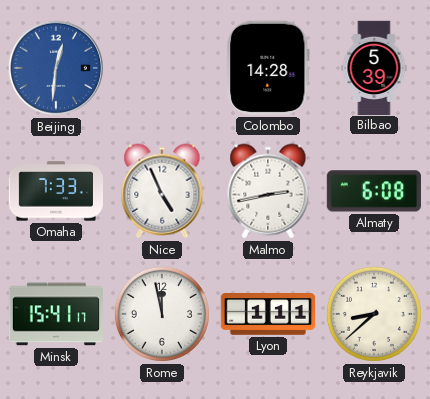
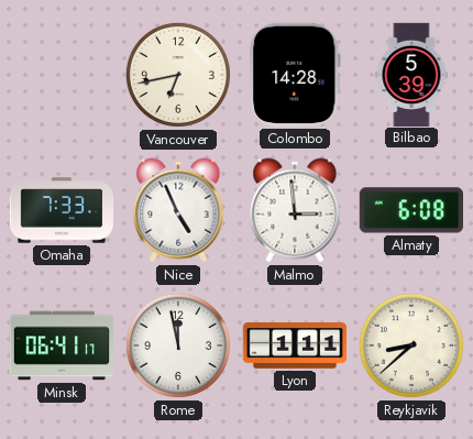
Beijing: 12:31 -> none
Vancouver: none -> 6:43
Malmo: 2:43 -> 2:59
Minsk: 15:41 -> 06:41
